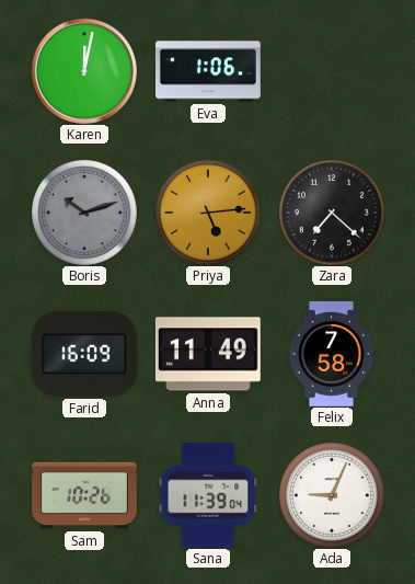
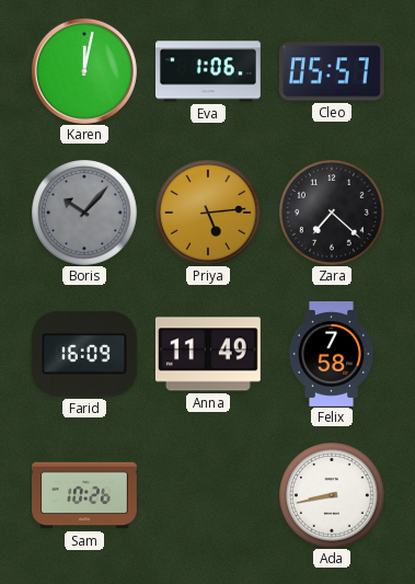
Cleo: none -> 05:57
Boris: 10:12 -> 10:07
Sana: 11:39 -> none
Ada: 9:04 -> 8:43
